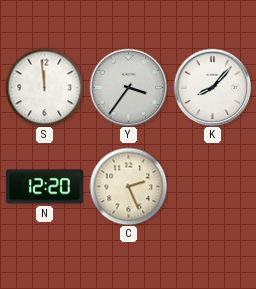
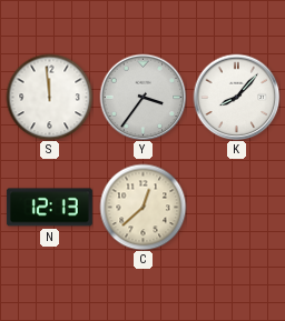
N: 12:20 -> 12:13
C: 2:26 -> 12:38
